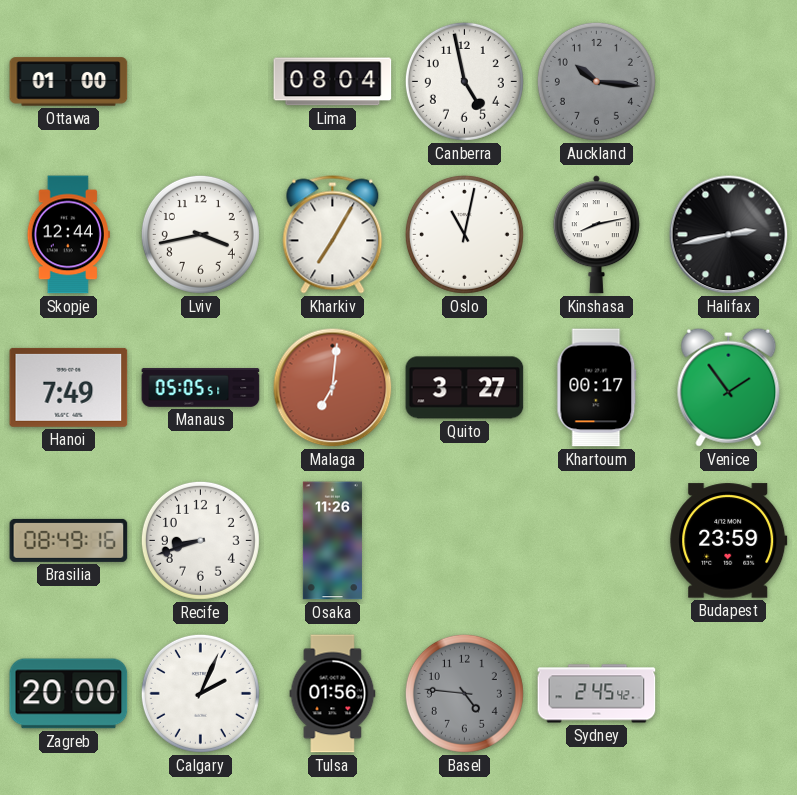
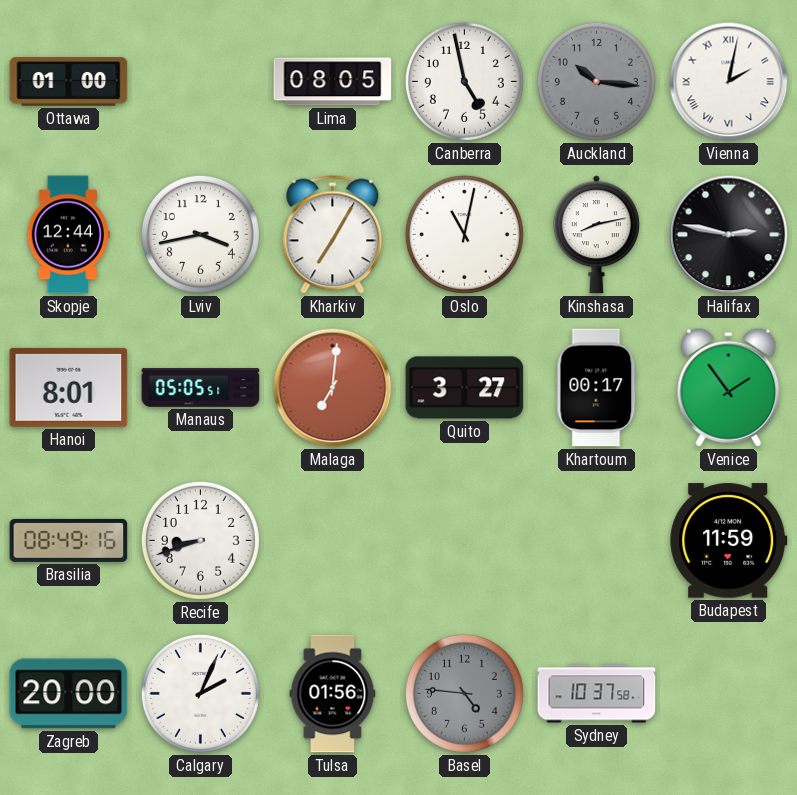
Lima: 08:04 -> 08:05
Vienna: none -> 2:02
Halifax: 2:43 -> 2:47
Hanoi: 7:49 -> 8:01
Osaka: 11:26 -> none
Budapest: 23:59 -> 11:59
Sydney: 2:45 -> 10:37
